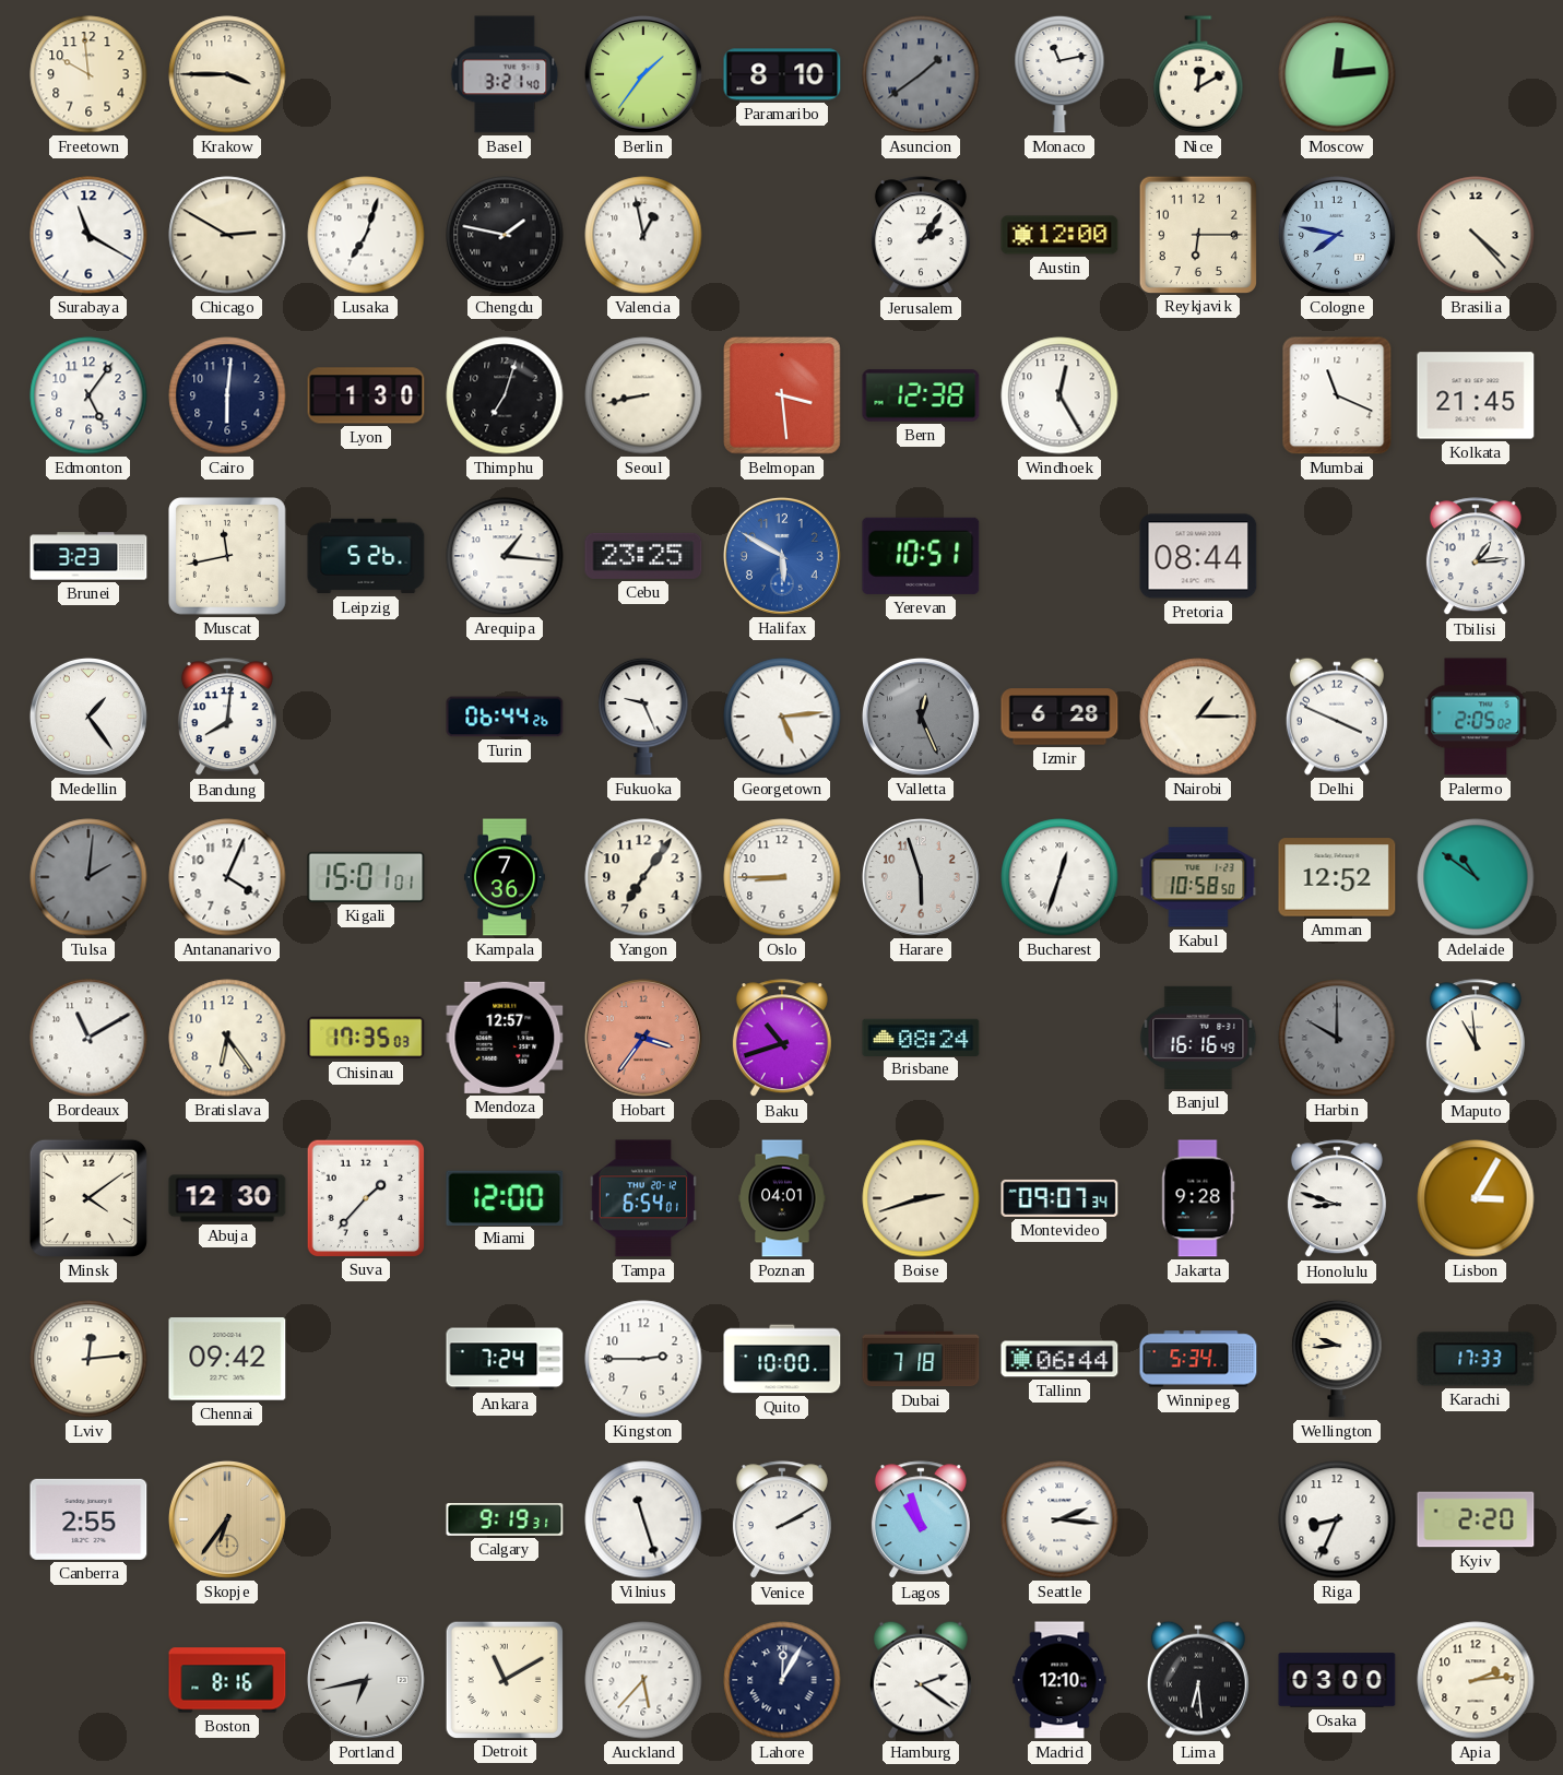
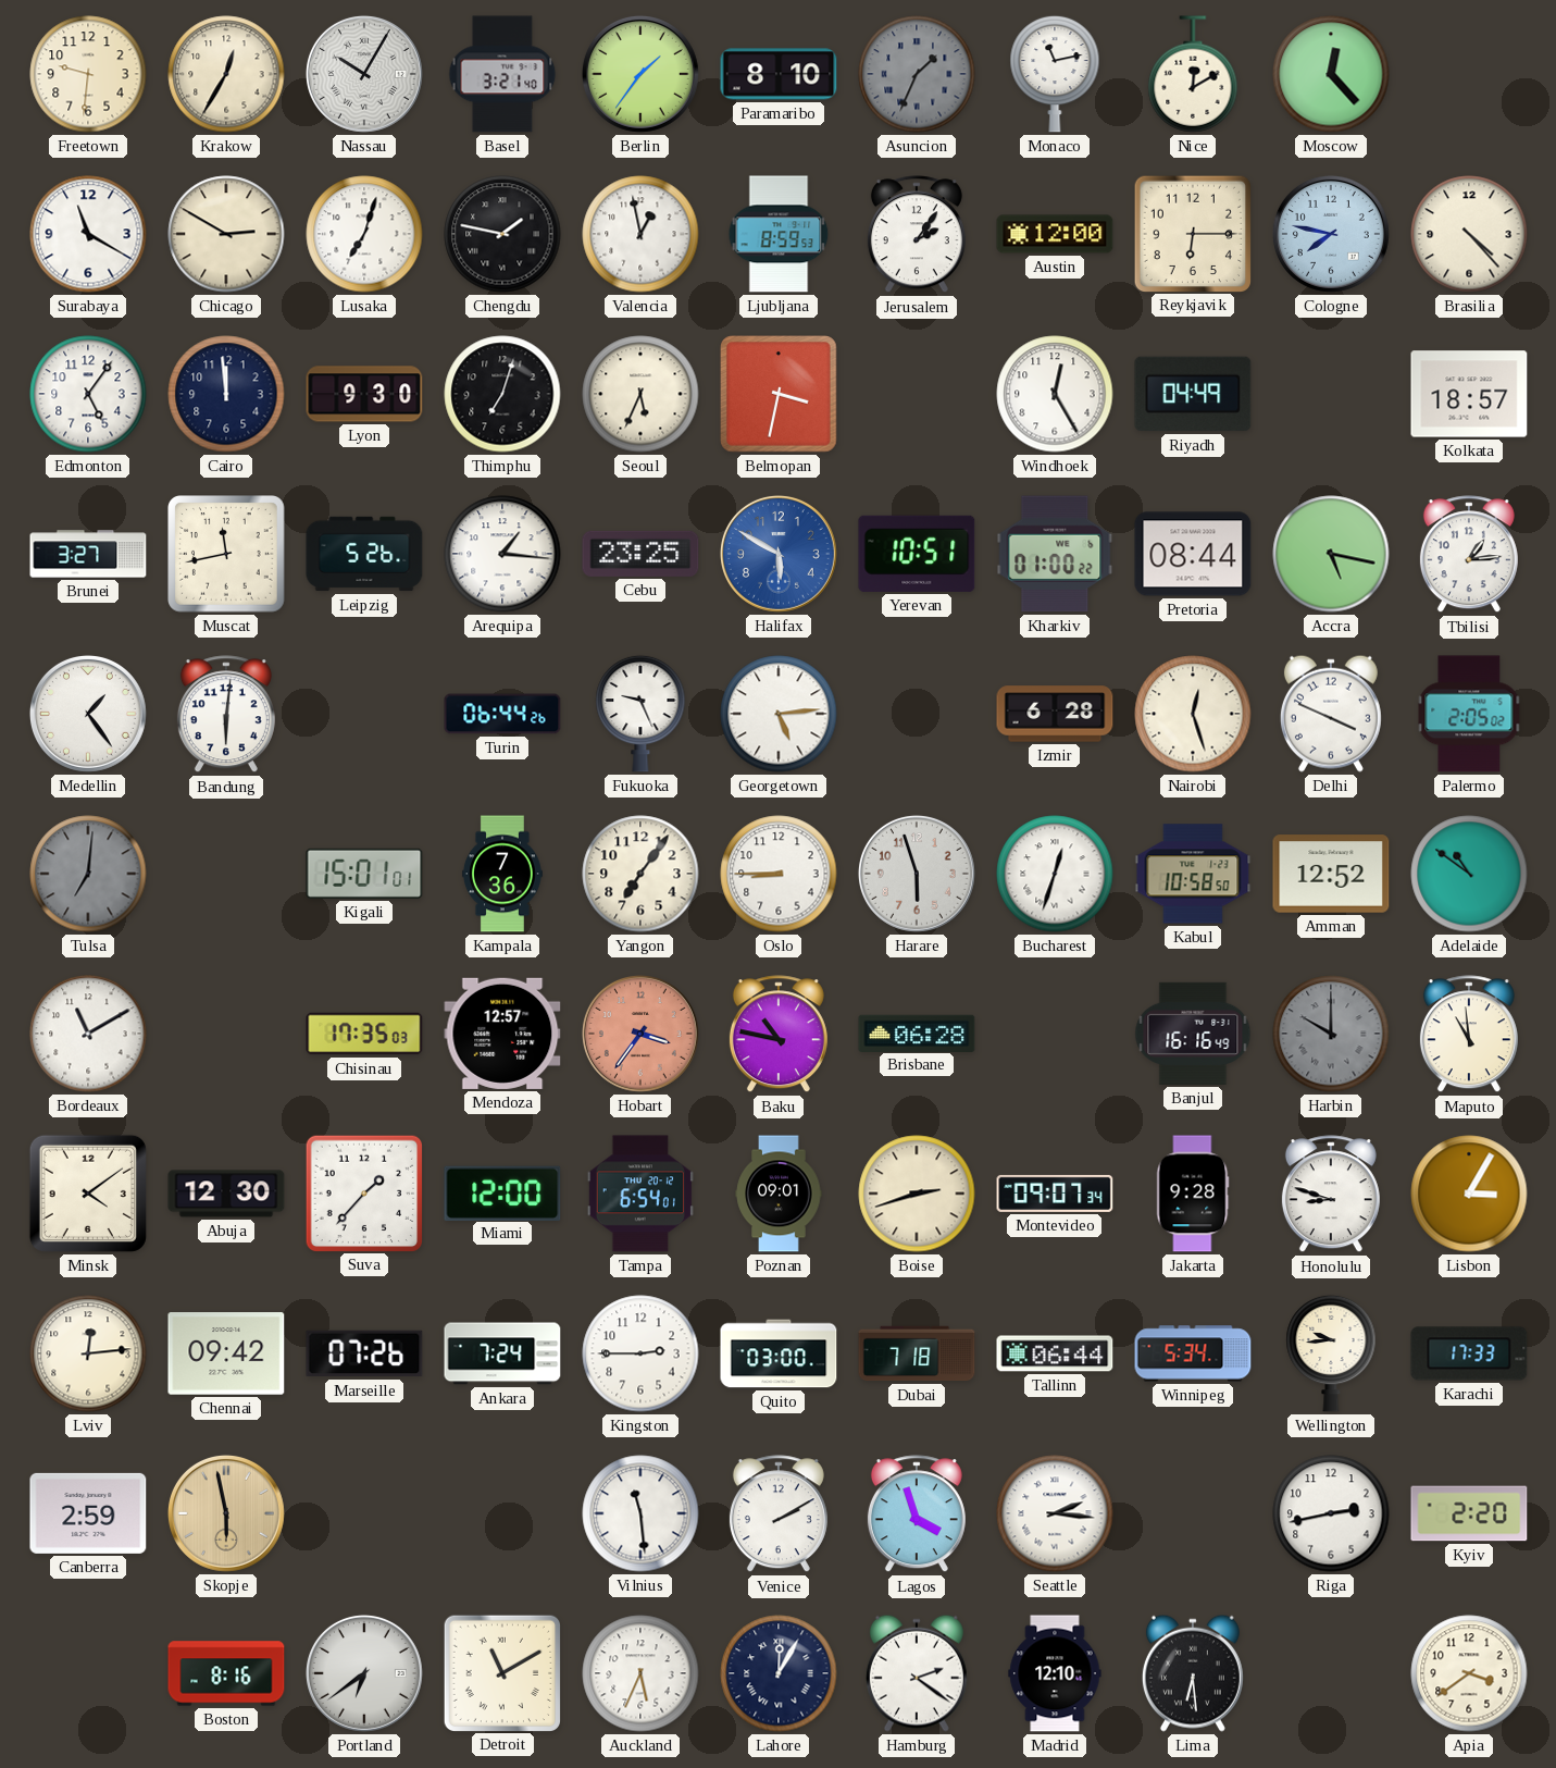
Freetown: 9:59 -> 9:31
Krakow: 3:45 -> 12:35
Nassau: none -> 10:05
Asuncion: 1:39 -> 1:34
Moscow: 12:14 -> 12:23
Ljubljana: none -> 8:59
Cairo: 6:01 -> 11:59
Lyon: 1:30 -> 9:30
Seoul: 8:43 -> 5:34
Belmopan: 3:29 -> 3:32
Bern: 12:38 -> none
Riyadh: none -> 04:49
Mumbai: 11:19 -> none
Kolkata: 21:45 -> 18:57
Brunei: 3:23 -> 3:27
Kharkiv: none -> 01:00
Accra: none -> 5:17
Bandung: 8:01 -> 6:01
Valletta: 12:26 -> none
Nairobi: 1:15 -> 12:27
Tulsa: 2:01 -> 7:01
Antananarivo: 4:04 -> none
Bratislava: 6:24 -> none
Baku: 10:42 -> 10:47
Brisbane: 08:24 -> 06:28
Poznan: 04:01 -> 09:01
Marseille: none -> 07:26
Quito: 10:00 -> 03:00
Canberra: 2:55 -> 2:59
Skopje: 6:36 -> 5:58
Calgary: 9:19 -> none
Vilnius: 11:27 -> 11:29
Lagos: 10:57 -> 3:57
Riga: 8:34 -> 2:43
Portland: 6:43 -> 6:39
Auckland: 5:37 -> 5:34
Osaka: 03:00 -> none
Apia: 2:14 -> 3:39
